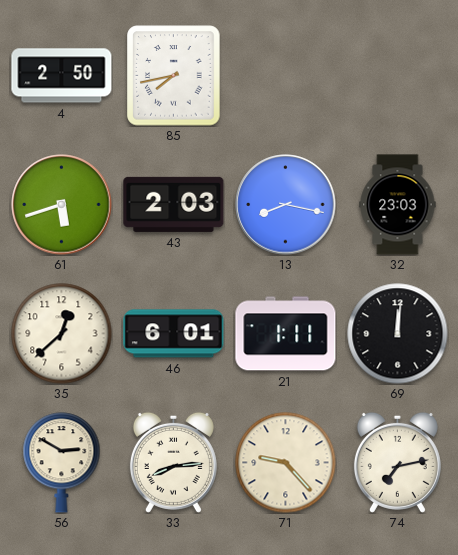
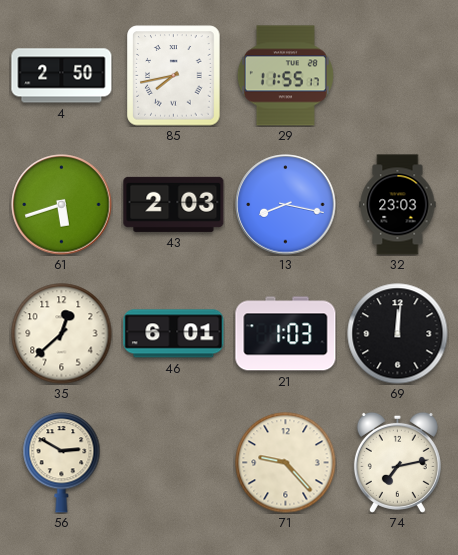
29: none -> 11:55
21: 1:11 -> 1:03
33: 8:14 -> none
